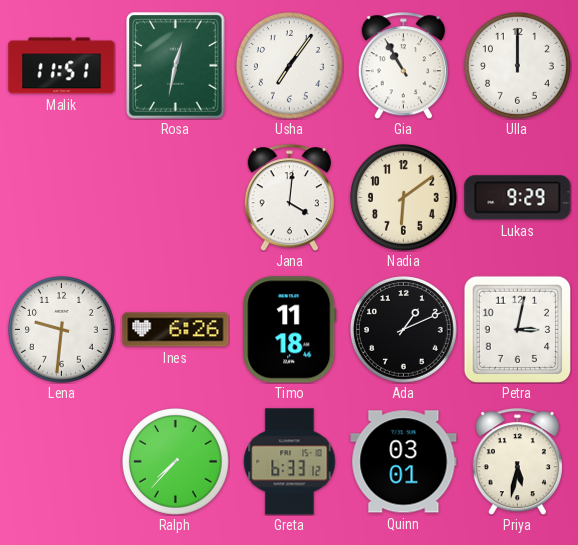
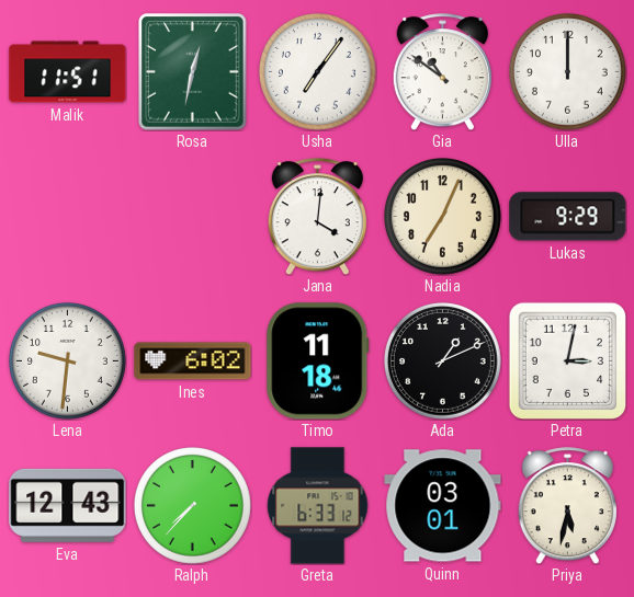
Gia: 10:55 -> 10:51
Nadia: 6:09 -> 7:04
Ines: 6:26 -> 6:02
Eva: none -> 12:43
